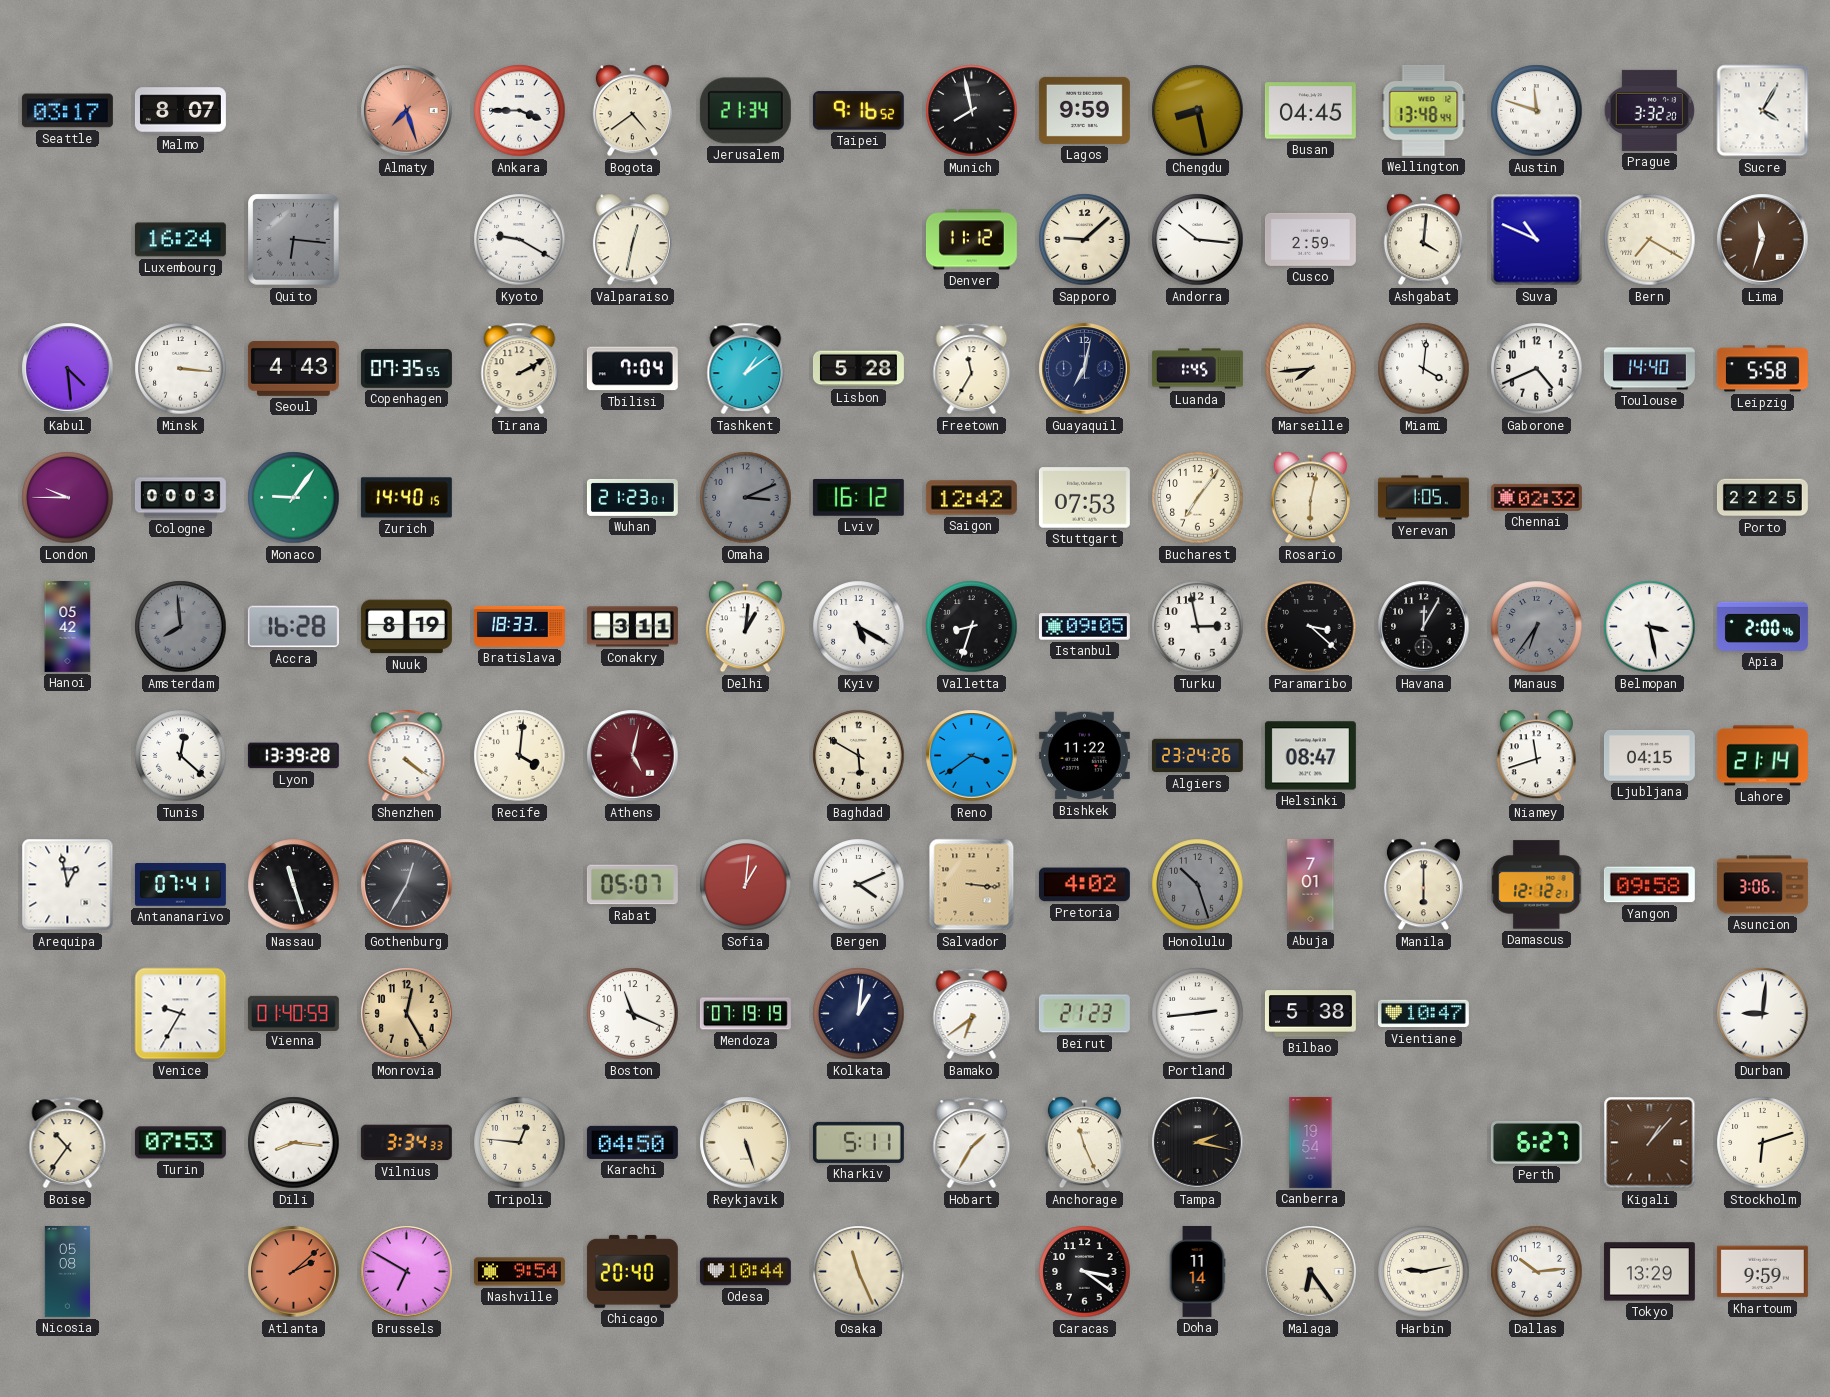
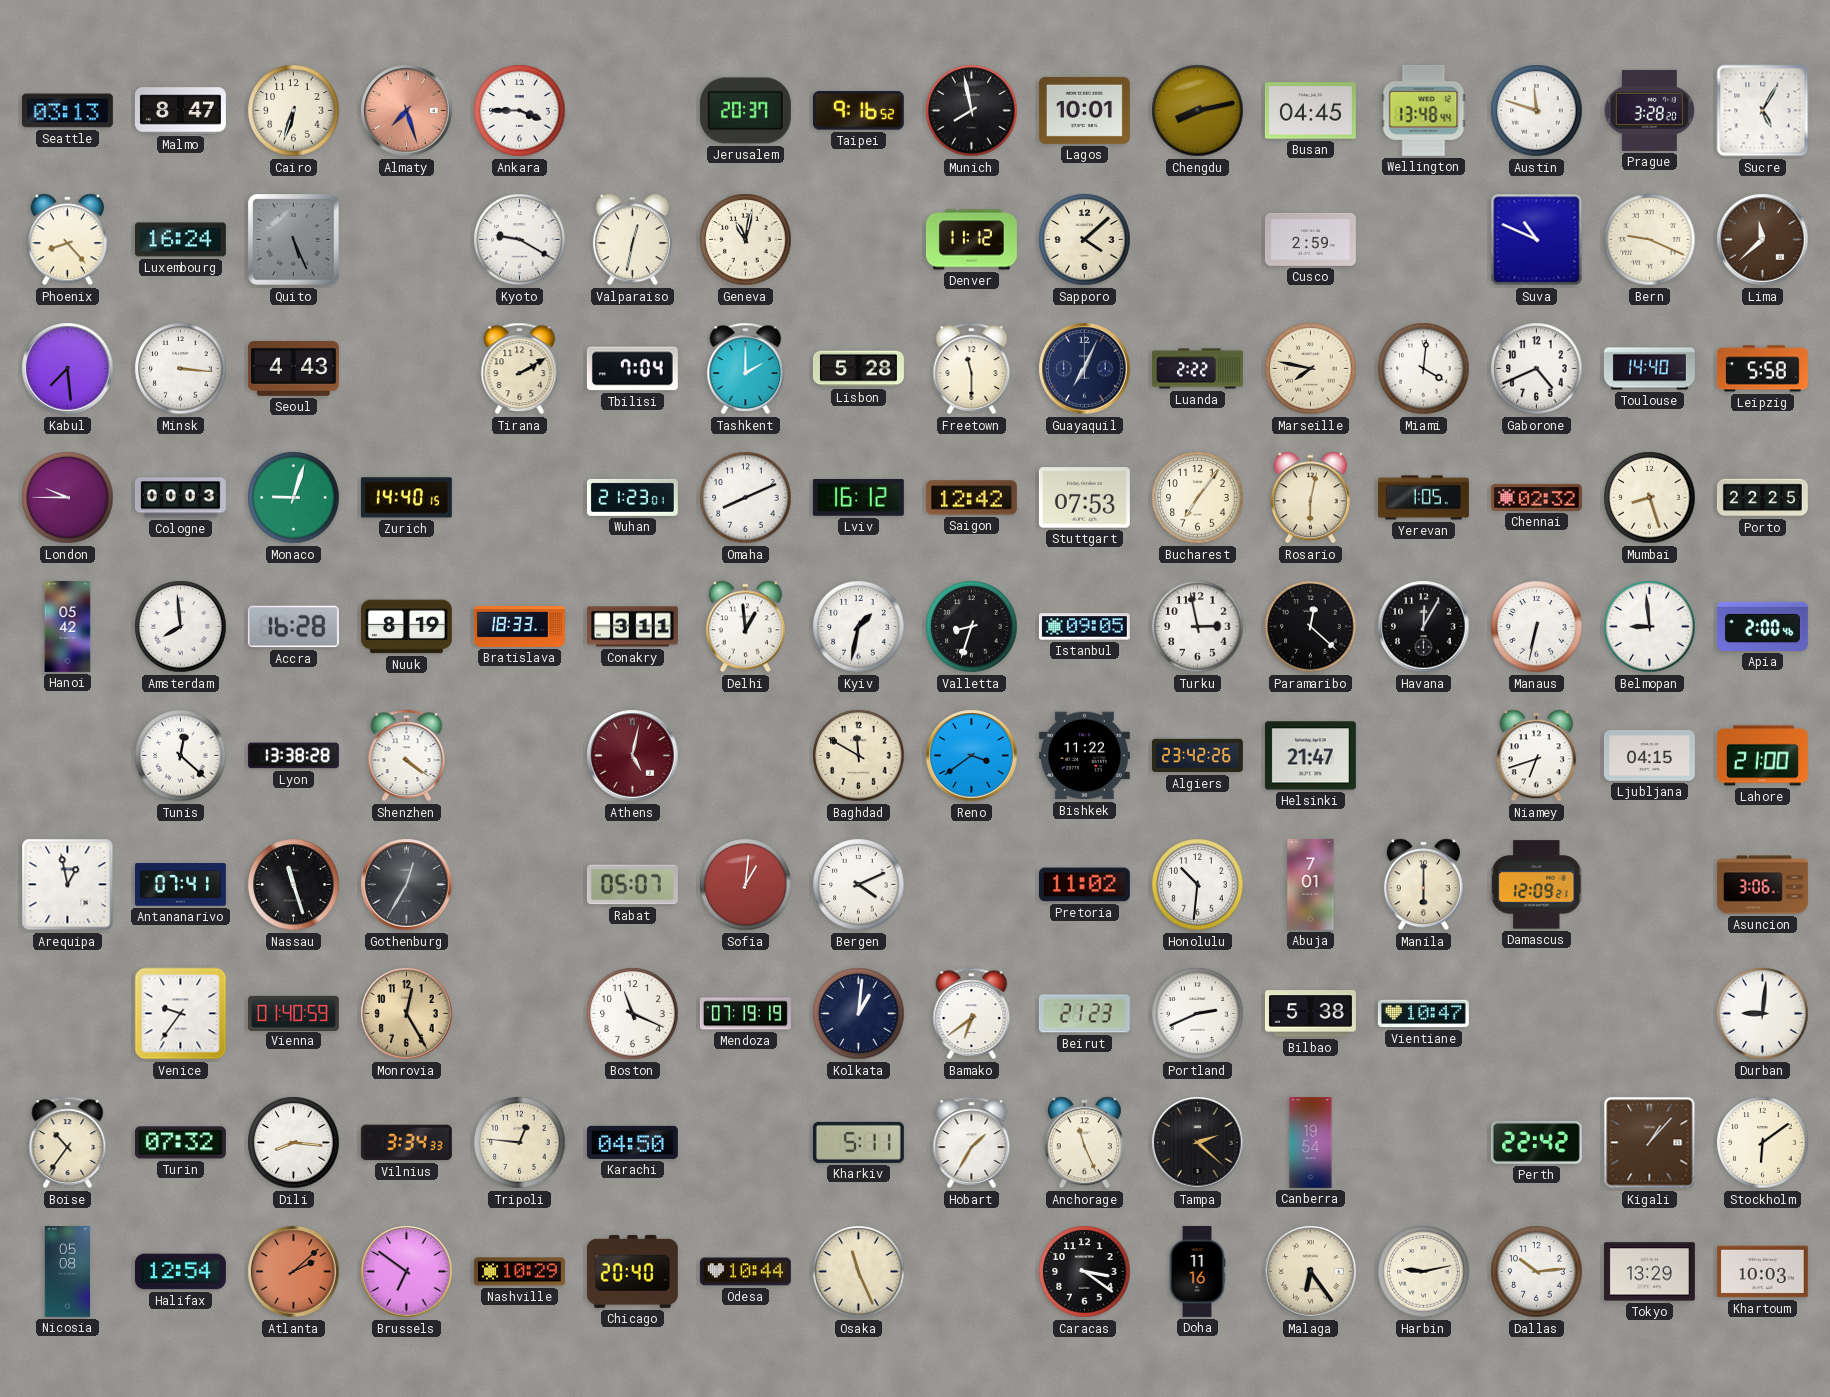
Seattle: 03:17 -> 03:13
Malmo: 8:07 -> 8:47
Cairo: none -> 6:33
Bogota: 4:39 -> none
Jerusalem: 21:34 -> 20:37
Lagos: 9:59 -> 10:01
Chengdu: 8:28 -> 8:13
Prague: 3:32 -> 3:28
Sucre: 4:05 -> 5:05
Phoenix: none -> 8:23
Quito: 6:16 -> 5:26
Geneva: none -> 11:02
Sapporo: 9:08 -> 4:08
Andorra: 10:16 -> none
Ashgabat: 4:01 -> none
Bern: 7:20 -> 9:19
Lima: 11:33 -> 11:38
Kabul: 4:29 -> 7:29
Copenhagen: 07:35 -> none
Tashkent: 1:09 -> 2:00
Freetown: 11:35 -> 11:30
Guayaquil: 7:02 -> 7:04
Luanda: 1:45 -> 2:22
Marseille: 7:44 -> 7:47
Monaco: 9:06 -> 9:03
Omaha: 3:11 -> 8:11
Omaha dial: grey -> white
Mumbai: none -> 8:27
Amsterdam dial: grey -> white
Delhi: 1:01 -> 12:59
Kyiv: 5:20 -> 1:32
Paramaribo: 3:22 -> 12:22
Manaus: 6:36 -> 6:32
Manaus dial: grey -> white
Belmopan: 3:28 -> 8:59
Lyon: 13:39 -> 13:38
Recife: 4:01 -> none
Baghdad: 5:50 -> 11:50
Algiers: 23:24 -> 23:42
Helsinki: 08:47 -> 21:47
Niamey: 11:42 -> 6:42
Lahore: 21:14 -> 21:00
Salvador: 3:16 -> none
Pretoria: 4:02 -> 11:02
Honolulu: 10:27 -> 10:31
Honolulu dial: grey -> white
Damascus: 12:12 -> 12:09
Yangon: 09:58 -> none
Venice: 9:35 -> 9:36
Portland: 2:44 -> 2:41
Turin: 07:53 -> 07:32
Reykjavik: 5:27 -> none
Tampa: 2:17 -> 2:22
Perth: 6:27 -> 22:42
Stockholm: 6:12 -> 6:09
Halifax: none -> 12:54
Brussels: 6:50 -> 6:51
Nashville: 9:54 -> 10:29
Doha: 11:14 -> 11:16
Khartoum: 9:59 -> 10:03
